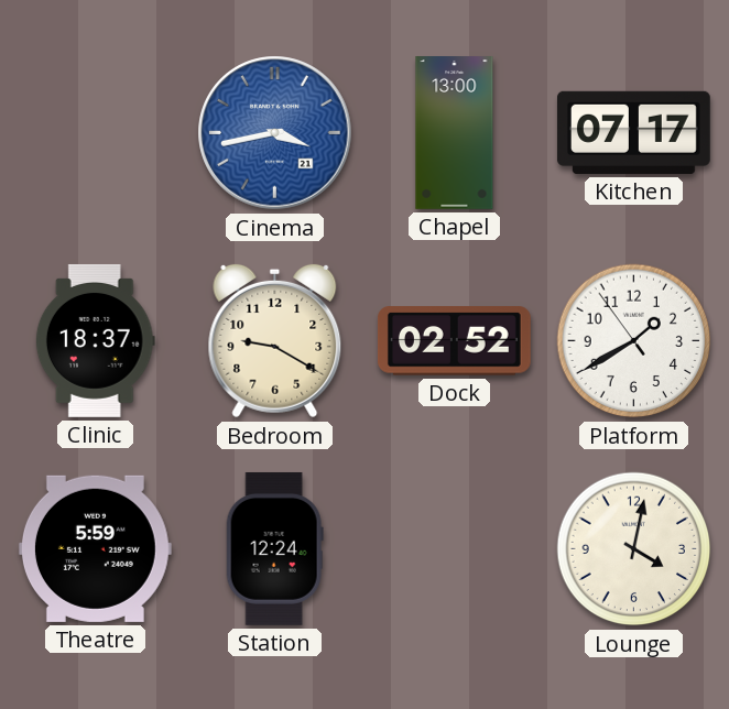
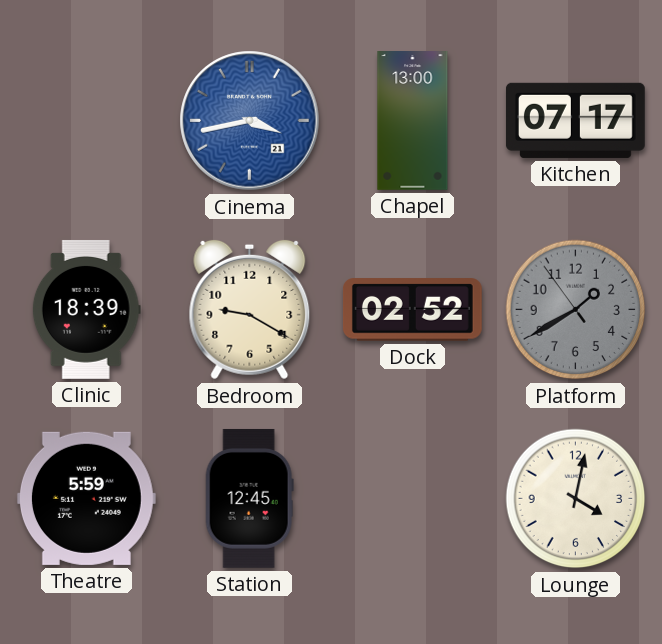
Clinic: 18:37 -> 18:39
Platform dial: white -> grey
Station: 12:24 -> 12:45
